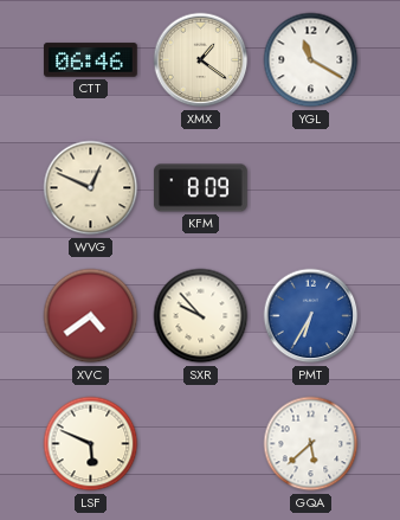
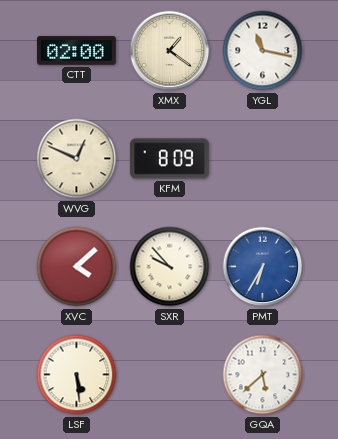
CTT: 06:46 -> 02:00
YGL: 11:20 -> 11:17
XVC: 4:39 -> 4:08
LSF: 5:49 -> 5:29
